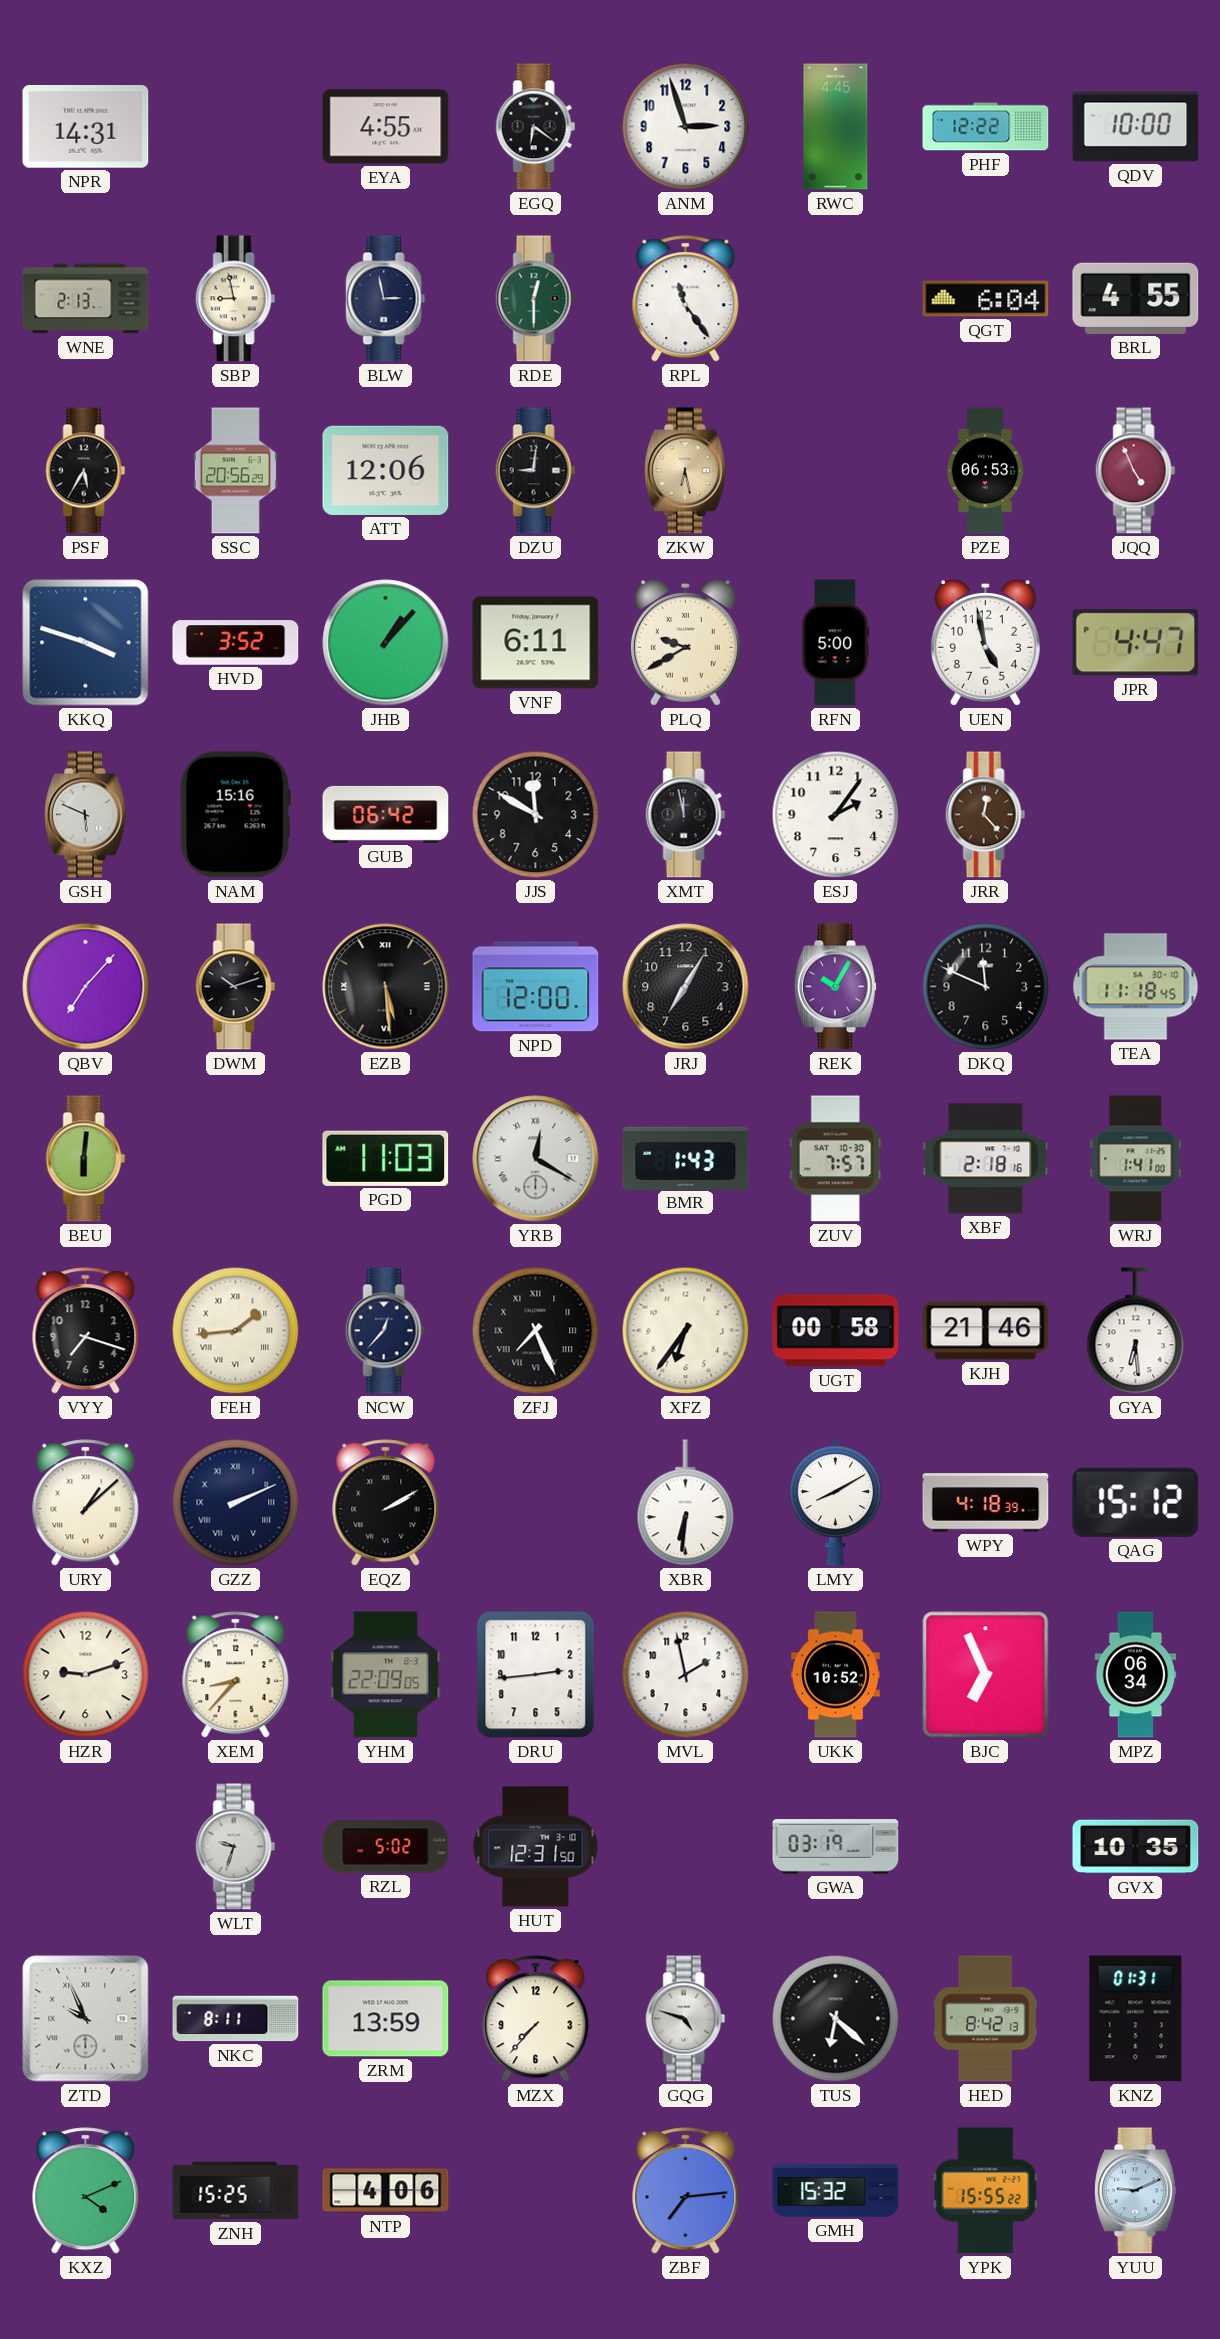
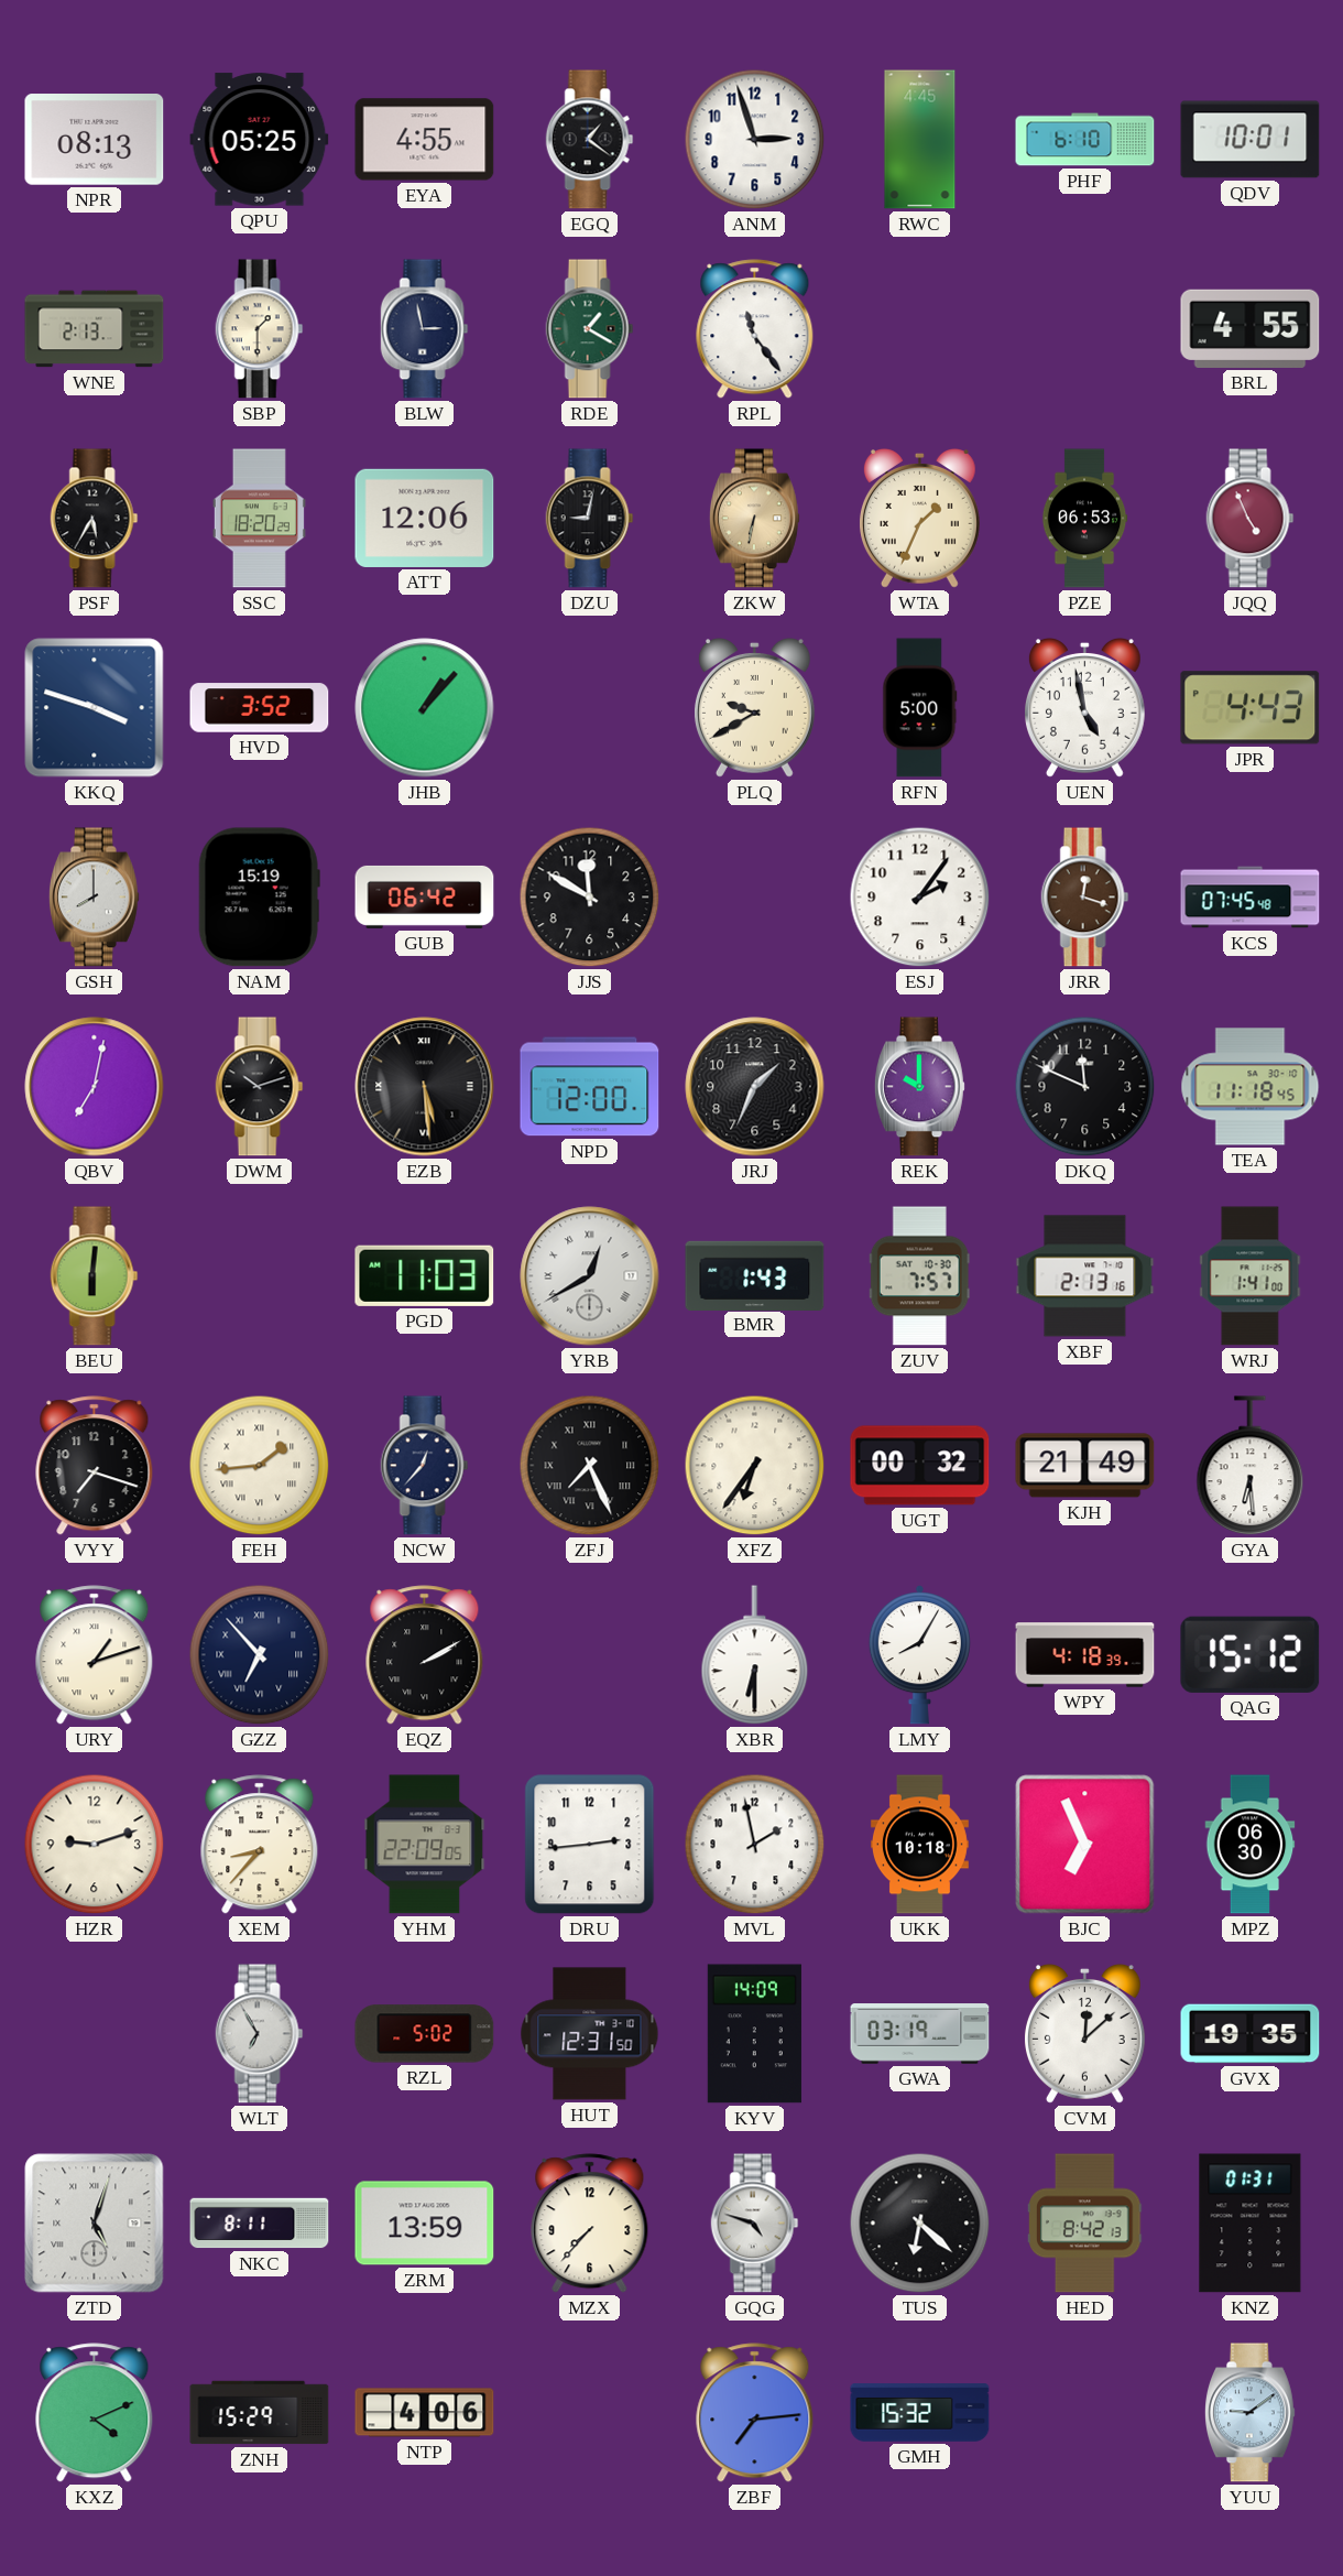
NPR: 14:31 -> 08:13
QPU: none -> 05:25
EGQ: 6:21 -> 1:21
PHF: 12:22 -> 6:10
QDV: 10:00 -> 10:01
SBP: 8:58 -> 1:30
RDE: 12:30 -> 1:20
QGT: 6:04 -> none
SSC: 20:56 -> 18:20
DZU: 9:01 -> 9:02
ZKW: 6:28 -> 6:32
WTA: none -> 1:34
VNF: 6:11 -> none
JPR: 4:47 -> 4:43
GSH: 5:49 -> 8:00
NAM: 15:16 -> 15:19
XMT: 11:58 -> none
JRR: 12:23 -> 12:18
KCS: none -> 07:45
QBV: 7:07 -> 7:02
JRJ: 7:05 -> 1:34
REK: 10:05 -> 10:00
YRB: 12:20 -> 12:40
XBF: 2:18 -> 2:13
UGT: 00:58 -> 00:32
KJH: 21:46 -> 21:49
URY: 1:08 -> 1:12
GZZ: 2:11 -> 6:53
XBR: 6:31 -> 6:30
LMY: 8:10 -> 8:05
UKK: 10:52 -> 10:18
MPZ: 06:34 -> 06:30
WLT: 9:33 -> 6:55
KYV: none -> 14:09
CVM: none -> 12:08
GVX: 10:35 -> 19:35
ZTD: 9:56 -> 5:03
ZNH: 15:25 -> 15:29
YPK: 15:55 -> none
YUU: 9:11 -> 9:09
